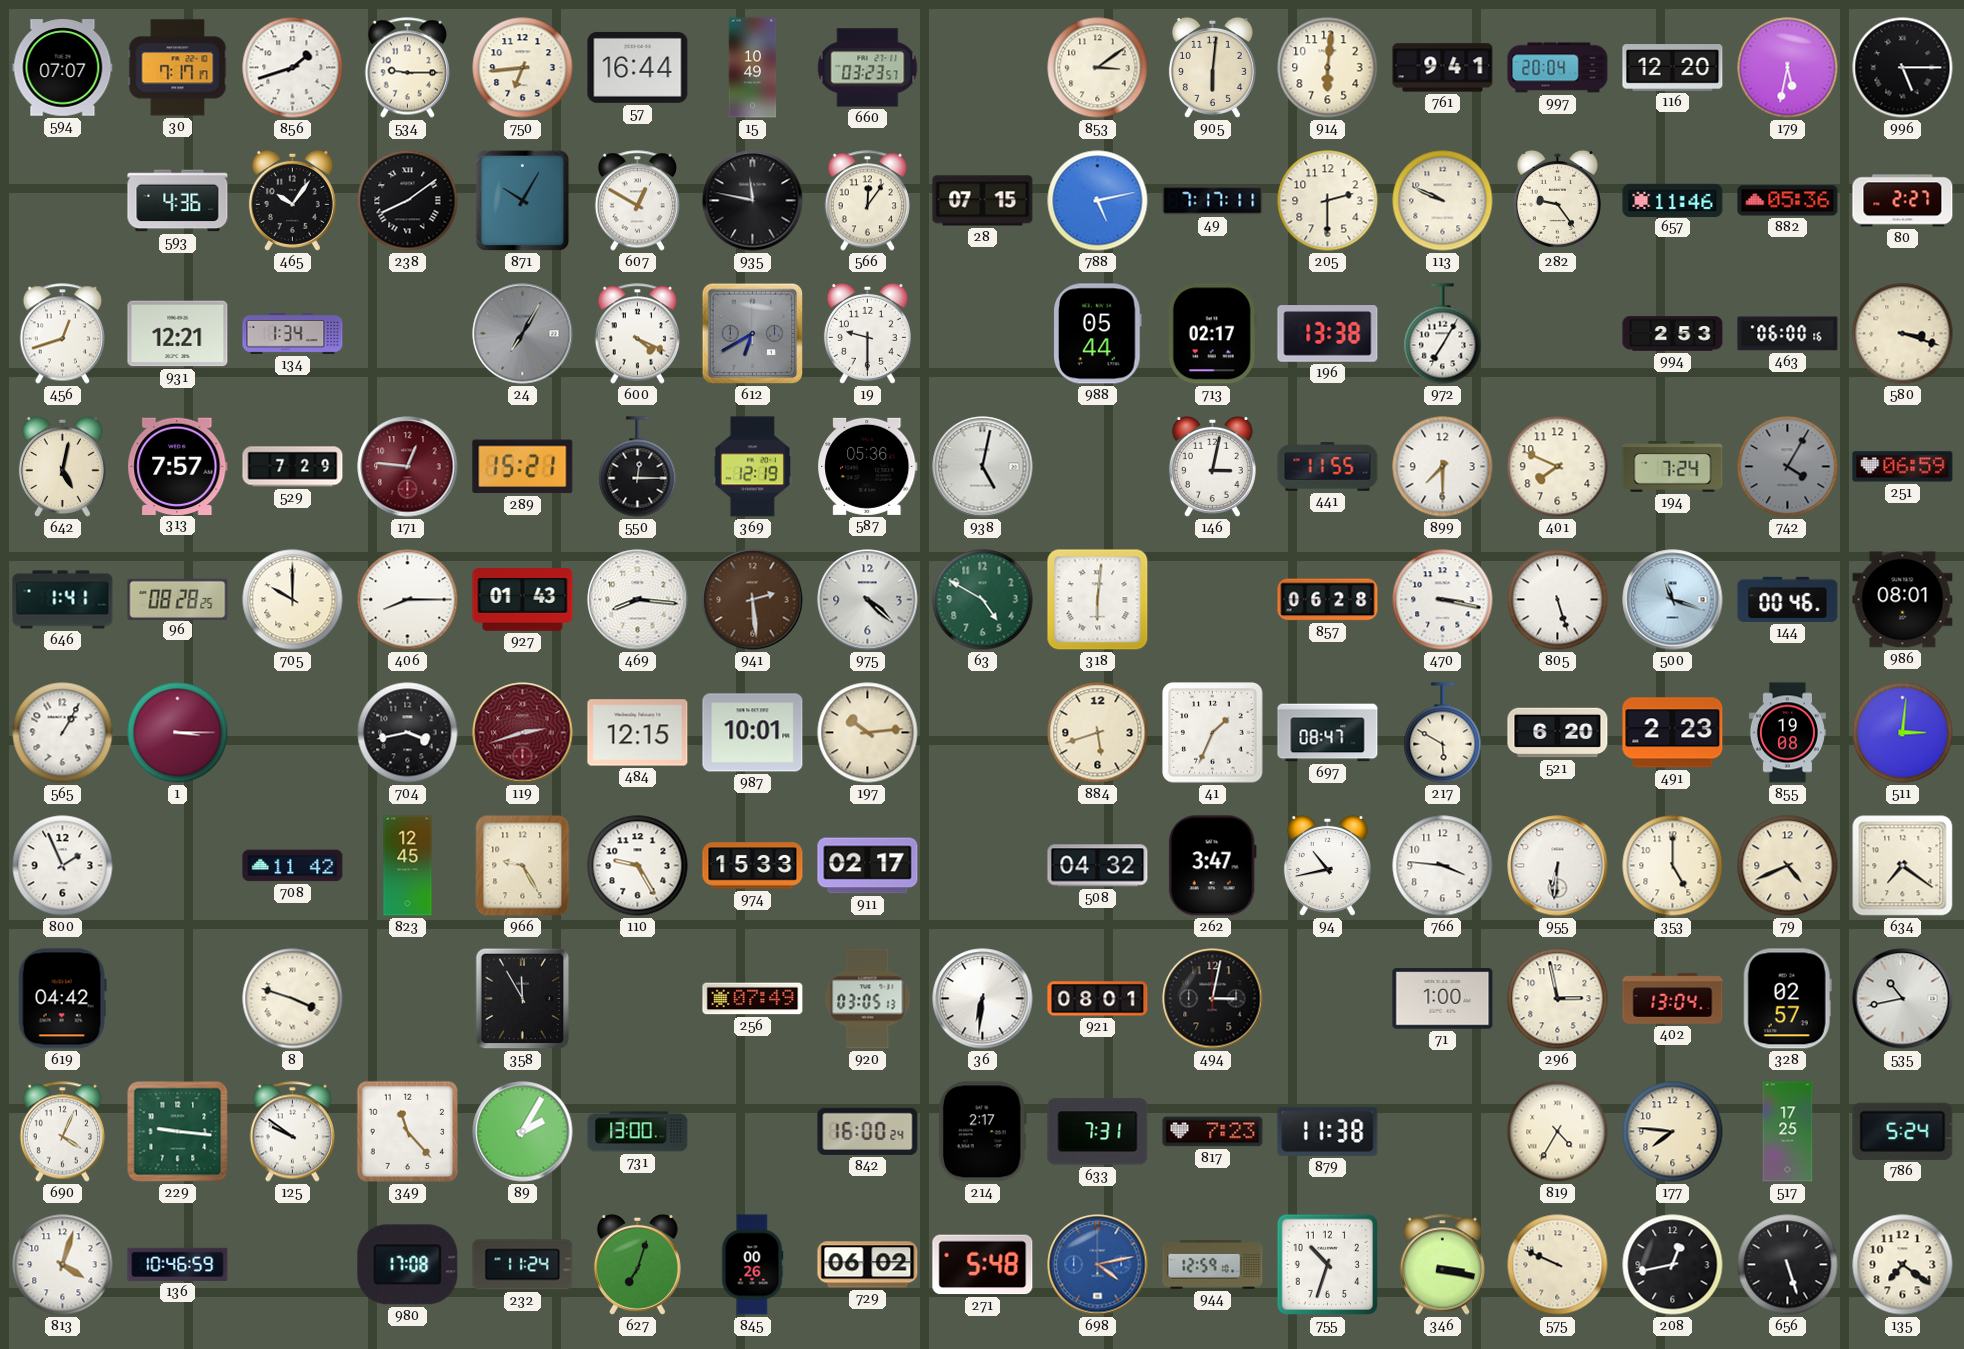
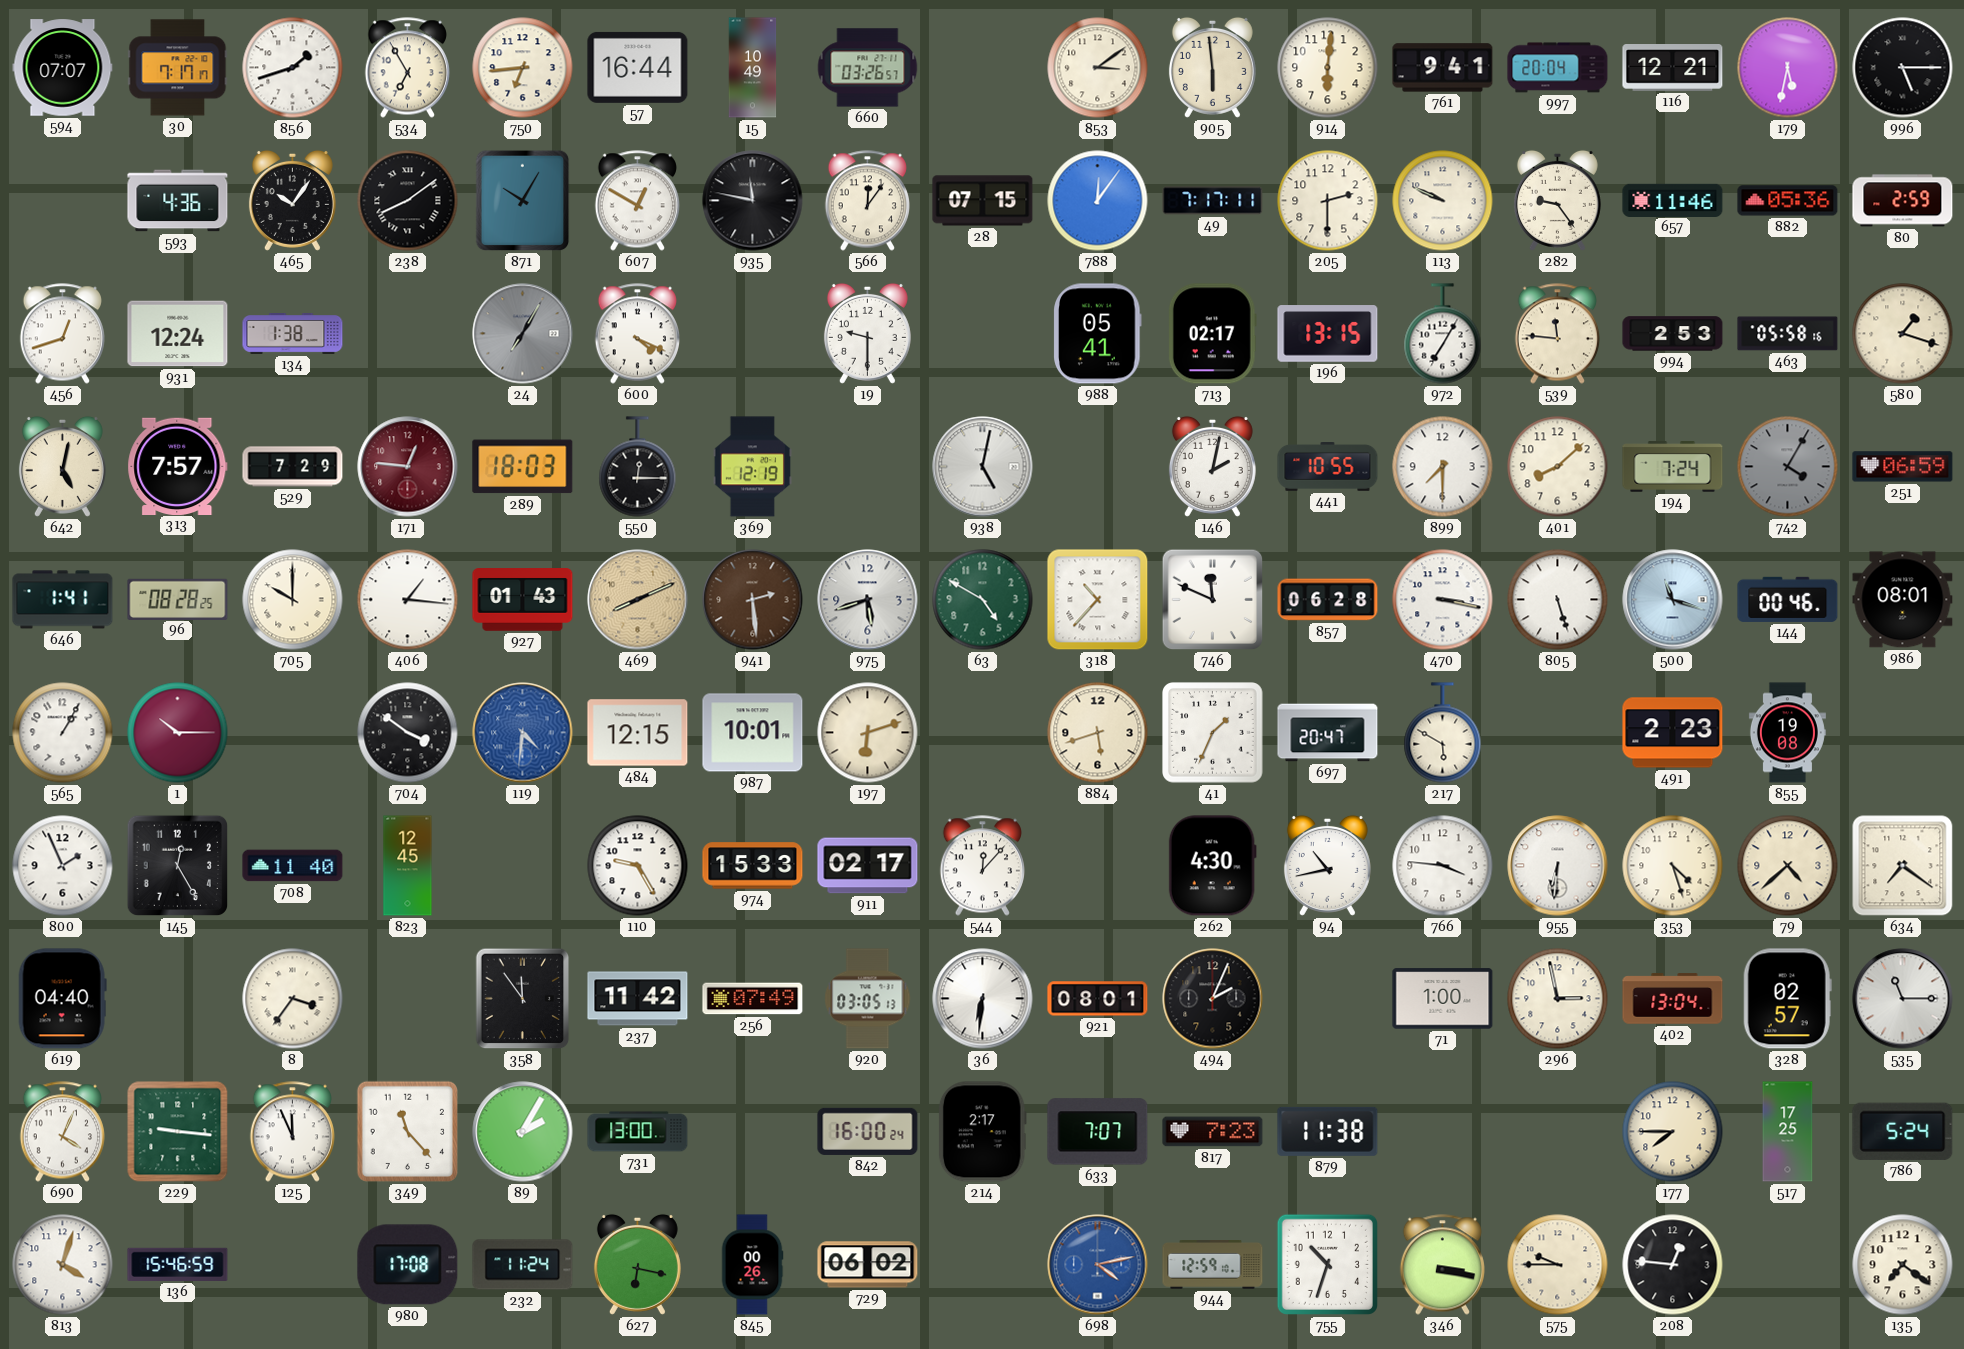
534: 9:15 -> 6:55
660: 03:23 -> 03:26
905: 6:01 -> 5:59
116: 12:20 -> 12:21
788: 5:13 -> 12:06
80: 2:27 -> 2:59
931: 12:21 -> 12:24
134: 1:34 -> 1:38
612: 6:40 -> none
988: 05:44 -> 05:41
196: 13:38 -> 13:15
539: none -> 11:46
463: 06:00 -> 05:58
580: 3:18 -> 1:18
289: 15:21 -> 18:03
587: 05:36 -> none
146: 3:02 -> 2:02
441: 11:55 -> 10:55
401: 7:49 -> 8:08
406: 8:15 -> 1:16
469: 8:16 -> 8:11
469 dial: white -> champagne
975: 4:22 -> 5:42
318: 6:01 -> 10:37
746: none -> 11:49
1: 3:15 -> 10:15
704: 3:43 -> 3:51
119: 2:42 -> 4:31
119 dial: burgundy -> blue
197: 10:14 -> 6:12
697: 08:47 -> 20:47
521: 6:20 -> none
511: 3:01 -> none
145: none -> 12:25
708: 11:42 -> 11:40
966: 9:25 -> none
544: none -> 12:07
508: 04:32 -> none
262: 3:47 -> 4:30
353: 5:00 -> 4:27
79: 4:41 -> 4:38
619: 04:42 -> 04:40
8: 3:48 -> 3:36
358: 11:55 -> 11:54
237: none -> 11:42
494: 3:02 -> 2:04
535: 10:43 -> 11:15
125: 9:51 -> 11:56
633: 7:31 -> 7:07
819: 4:35 -> none
177: 7:46 -> 7:45
136: 10:46 -> 15:46
627: 7:03 -> 6:17
271: 5:48 -> none
575: 9:49 -> 9:45
208: 12:43 -> 12:46
656: 5:27 -> none
